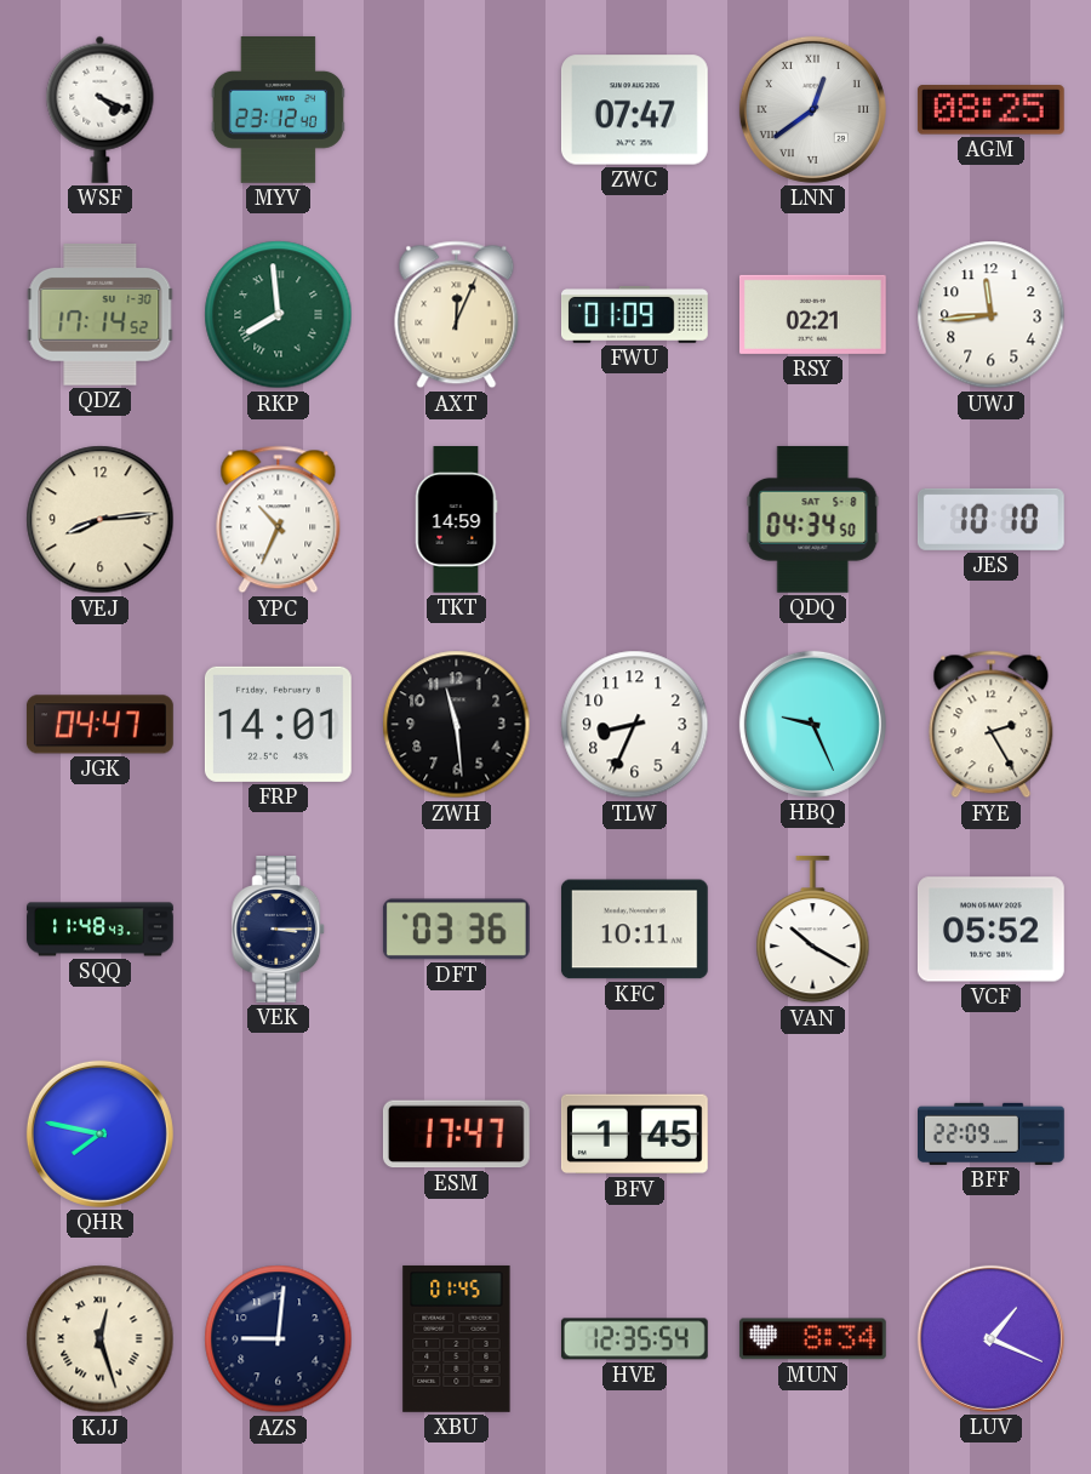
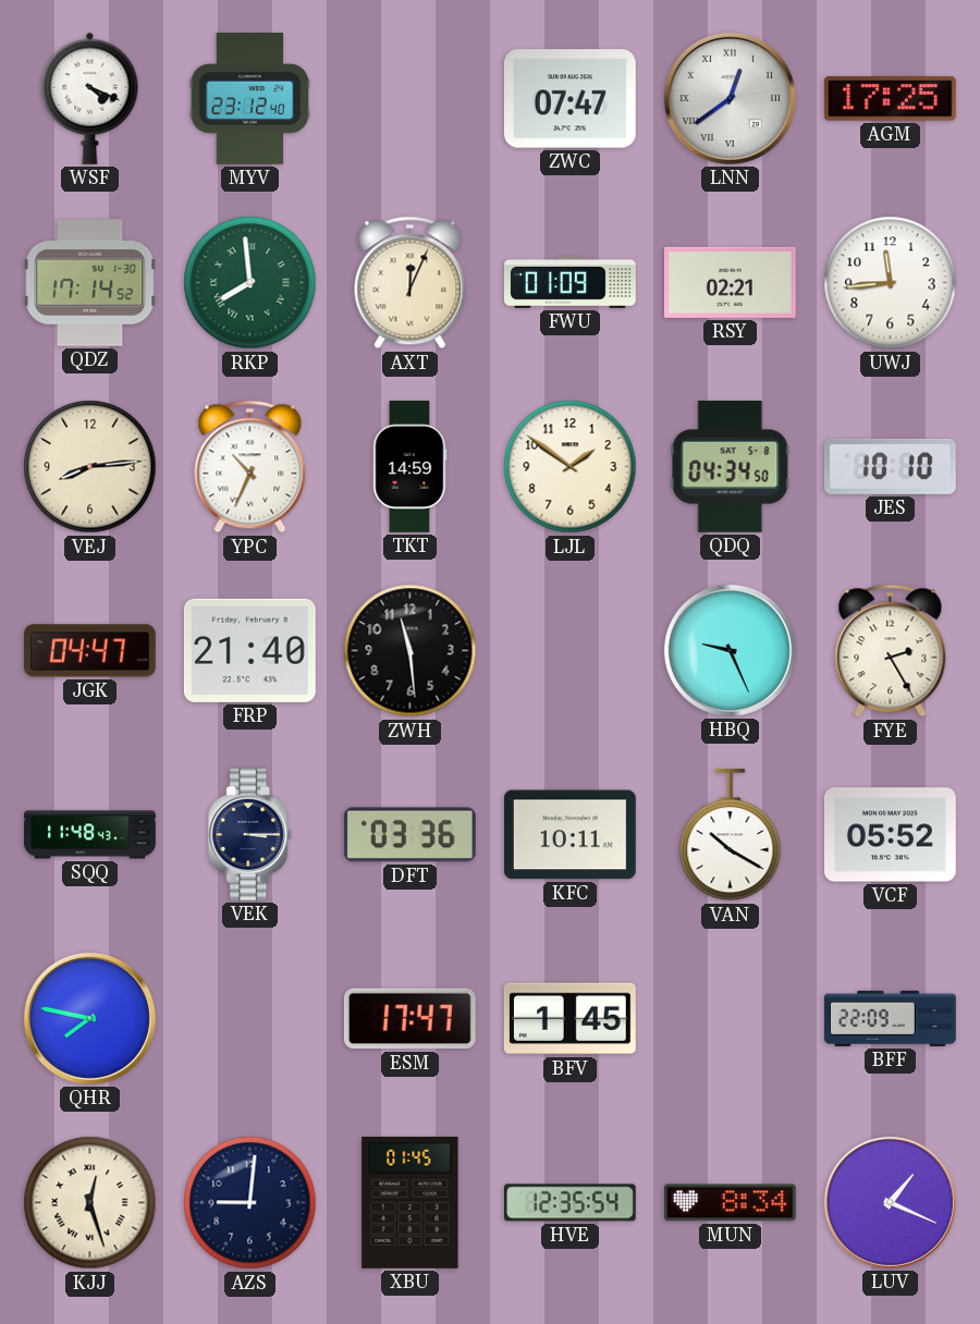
AGM: 08:25 -> 17:25
LJL: none -> 1:51
FRP: 14:01 -> 21:40
TLW: 8:34 -> none
